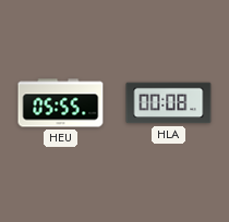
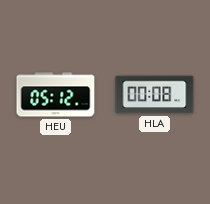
HEU: 05:55 -> 05:12
